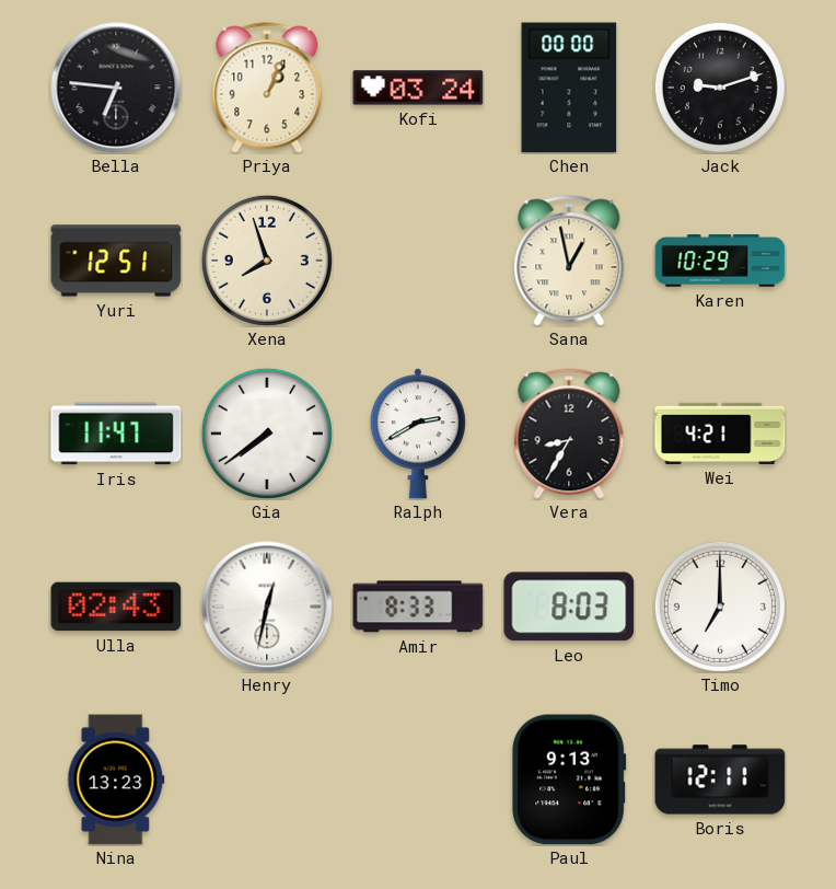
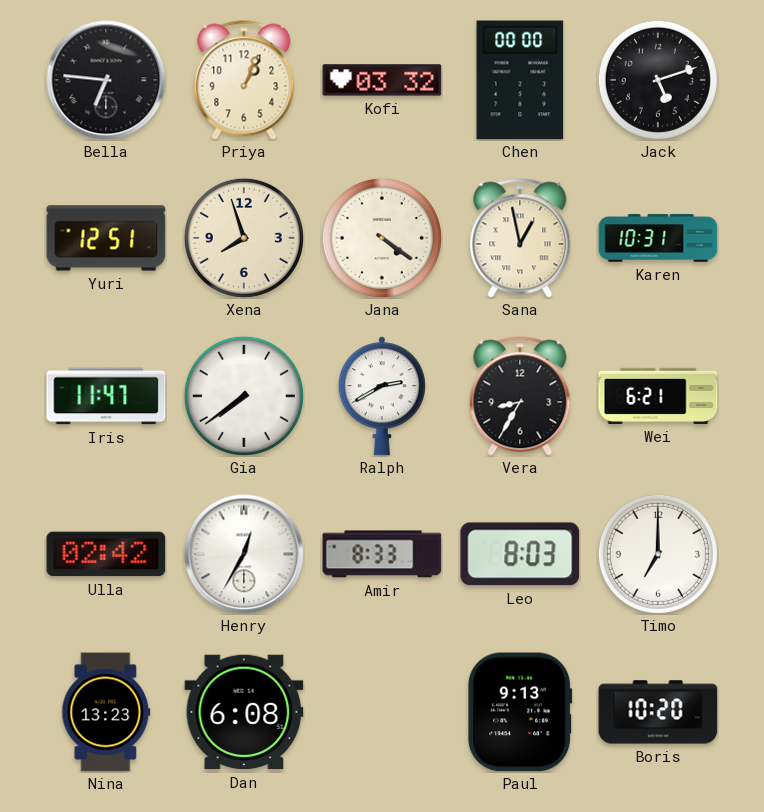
Kofi: 03:24 -> 03:32
Jack: 9:12 -> 5:12
Jana: none -> 4:21
Karen: 10:29 -> 10:31
Wei: 4:21 -> 6:21
Ulla: 02:43 -> 02:42
Henry: 12:32 -> 12:35
Dan: none -> 6:08
Boris: 12:11 -> 10:20
